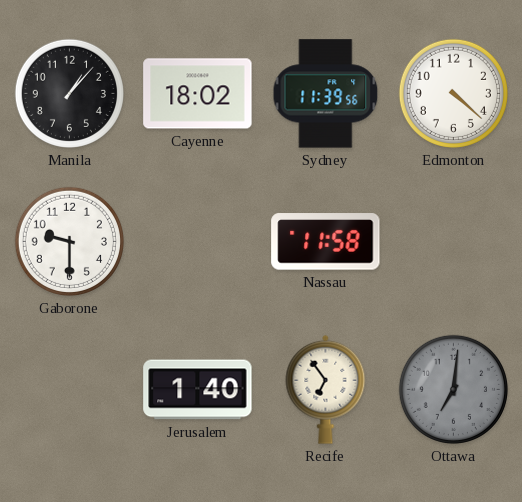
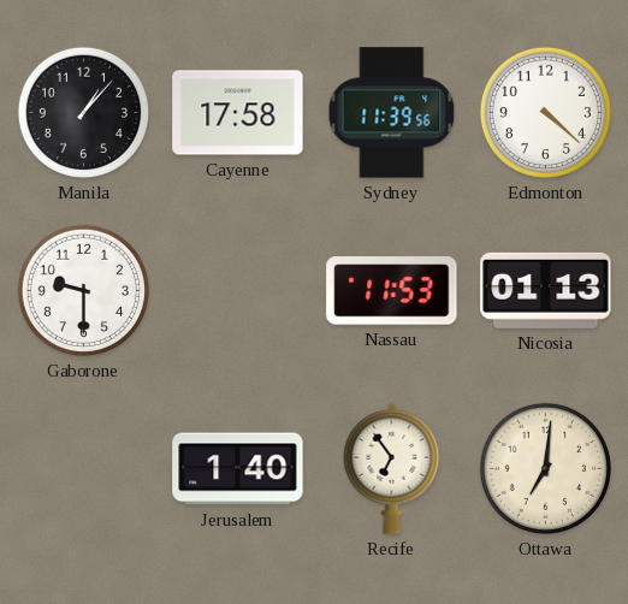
Cayenne: 18:02 -> 17:58
Nassau: 11:58 -> 11:53
Nicosia: none -> 01:13
Ottawa dial: grey -> cream
